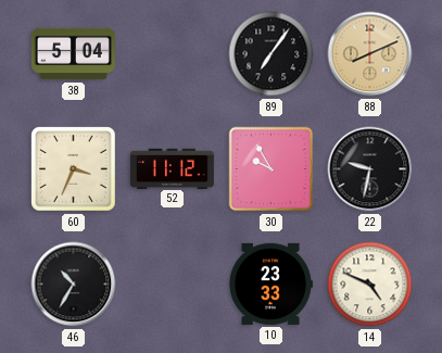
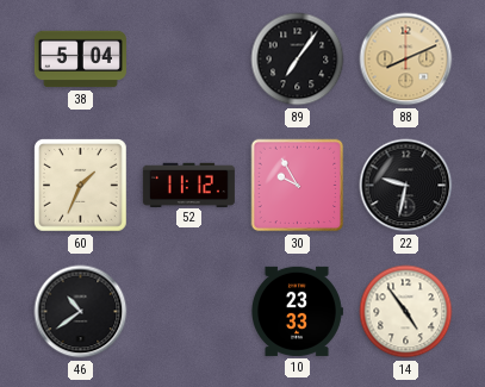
60: 3:34 -> 1:34
46: 10:35 -> 10:39
14: 4:49 -> 4:54
